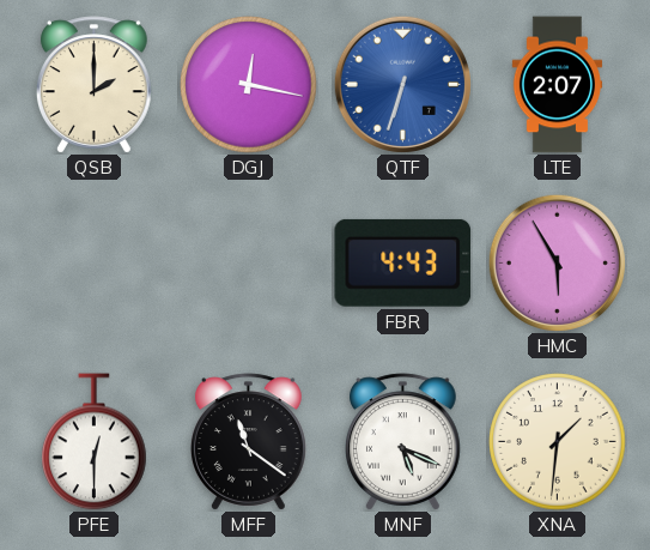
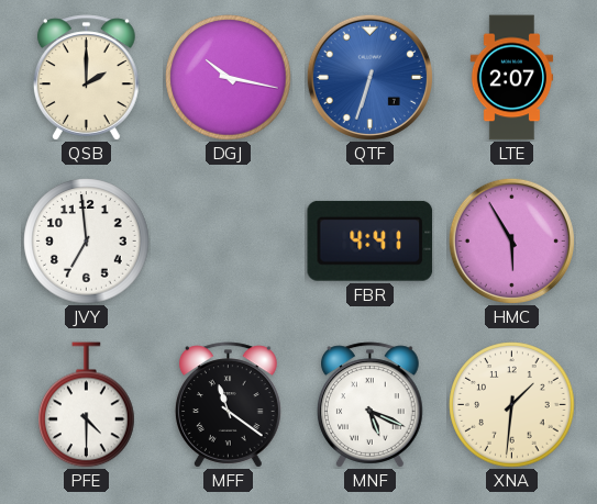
DGJ: 12:17 -> 10:17
JVY: none -> 6:59
FBR: 4:43 -> 4:41
PFE: 12:30 -> 4:30
